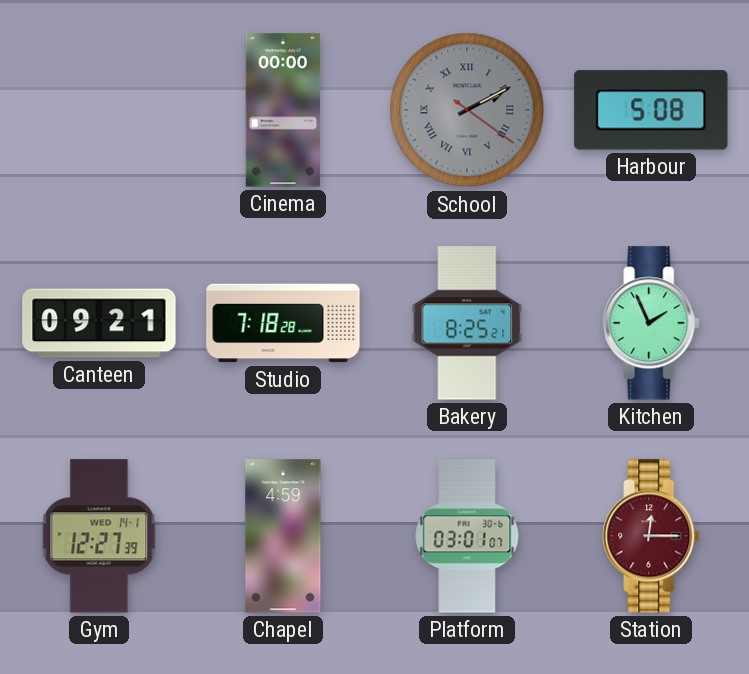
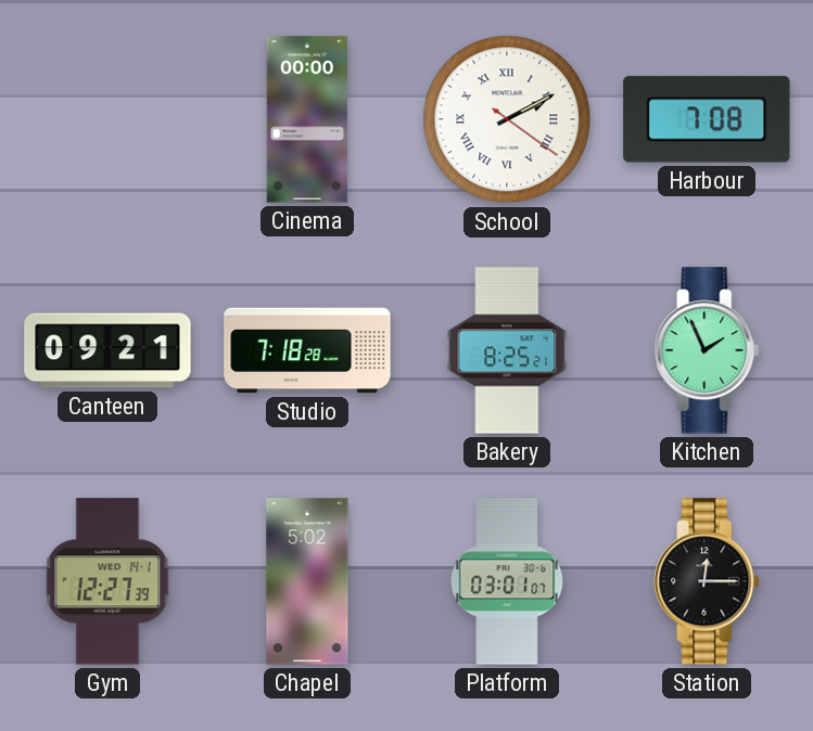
School dial: grey -> white
Harbour: 5:08 -> 7:08
Chapel: 4:59 -> 5:02
Station dial: burgundy -> black
